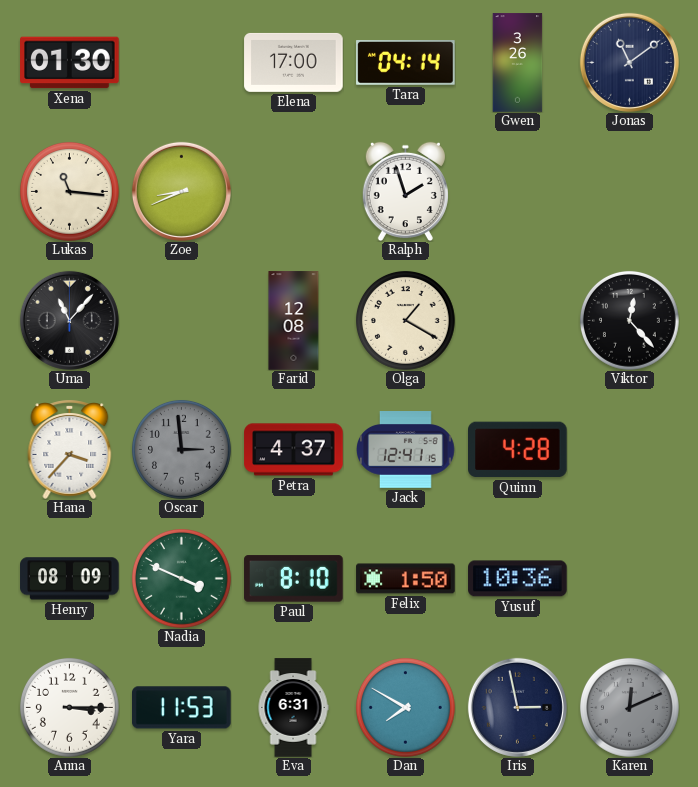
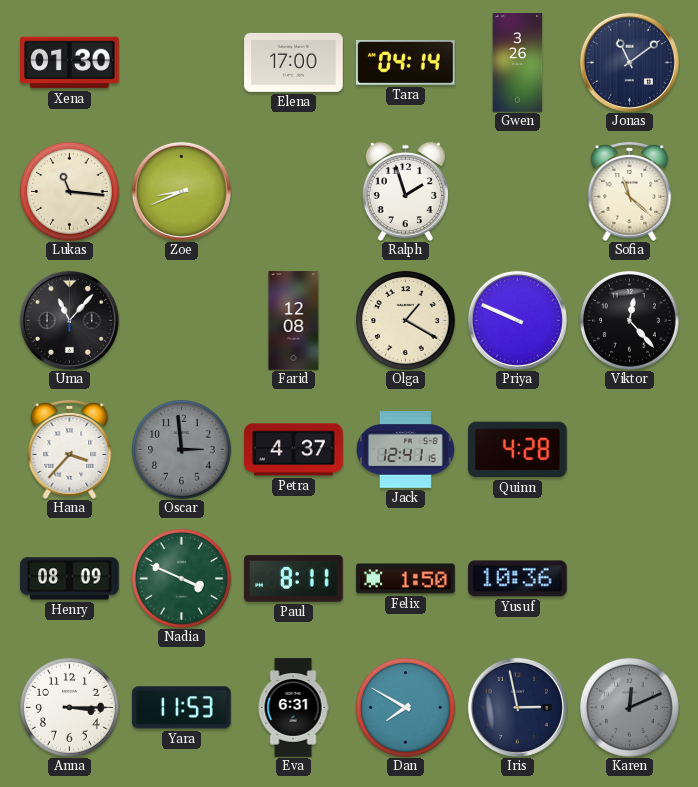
Sofia: none -> 11:22
Priya: none -> 9:49
Paul: 8:10 -> 8:11
